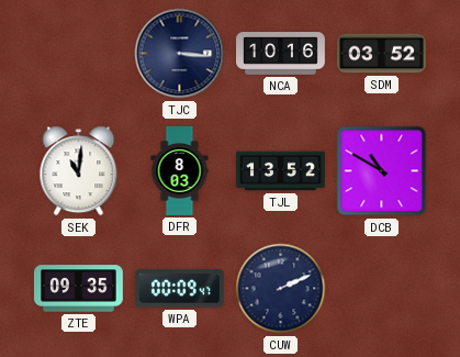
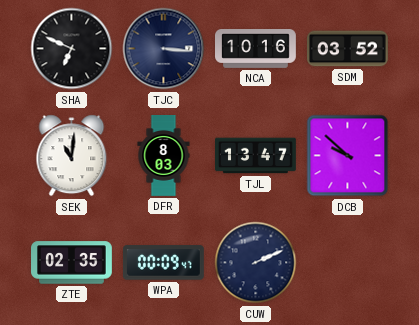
SHA: none -> 6:49
TJL: 13:52 -> 13:47
DCB: 10:50 -> 9:52
ZTE: 09:35 -> 02:35
